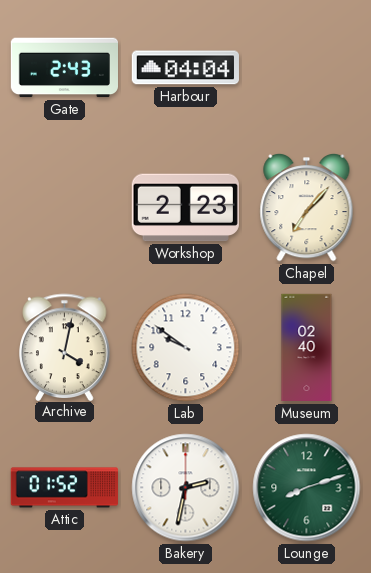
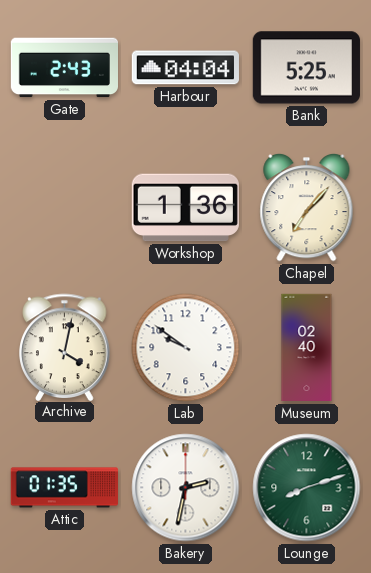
Bank: none -> 5:25
Workshop: 2:23 -> 1:36
Attic: 01:52 -> 01:35
